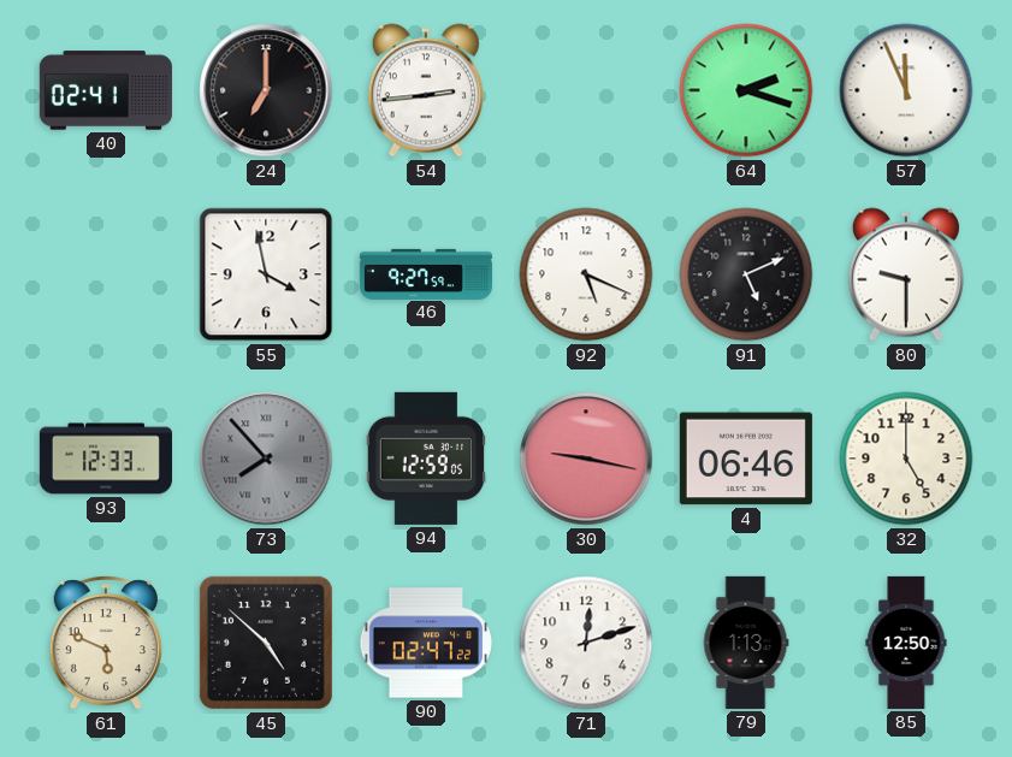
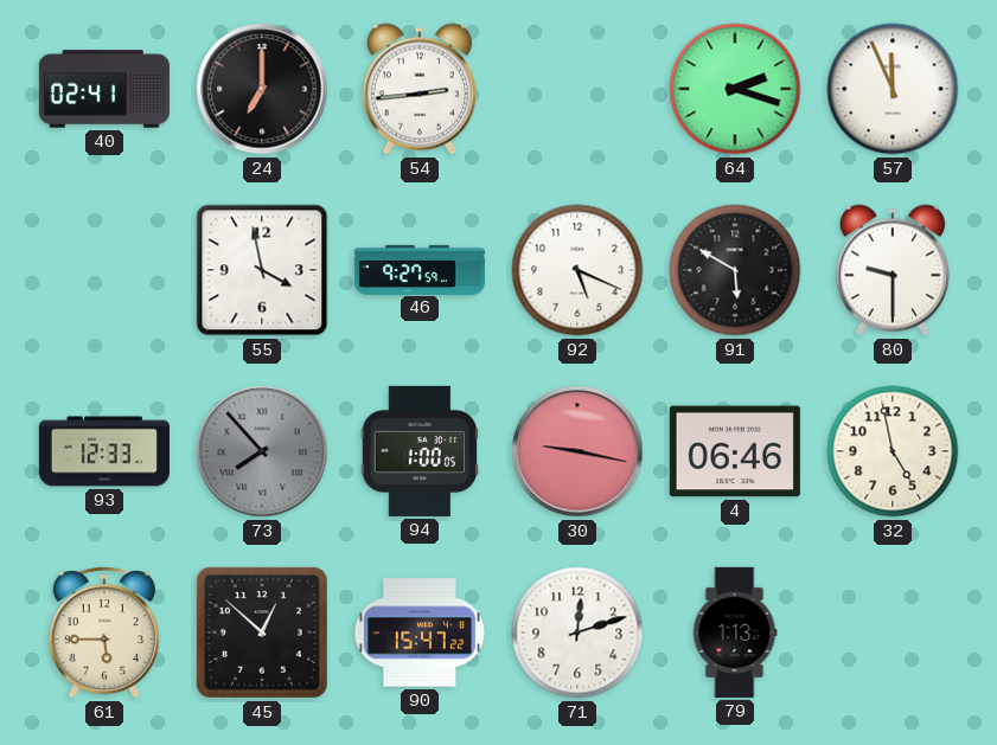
91: 5:11 -> 5:50
94: 12:59 -> 1:00
32: 5:00 -> 4:58
61: 5:49 -> 5:45
45: 4:52 -> 12:52
90: 02:47 -> 15:47
85: 12:50 -> none
